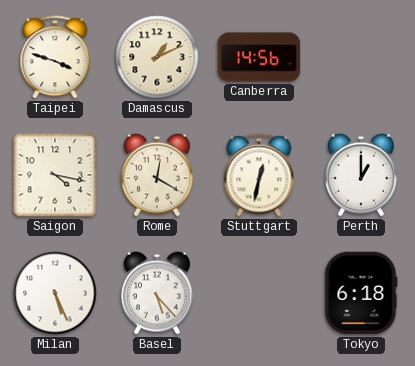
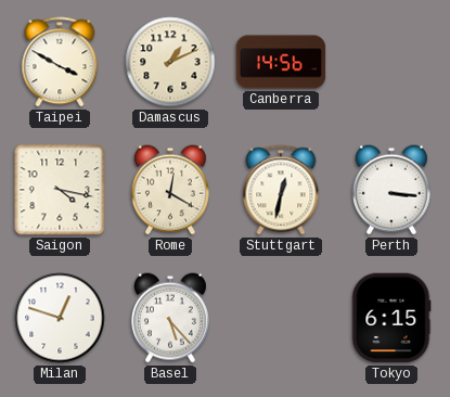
Taipei: 3:48 -> 3:50
Perth: 1:00 -> 3:16
Milan: 5:26 -> 12:48
Tokyo: 6:18 -> 6:15
